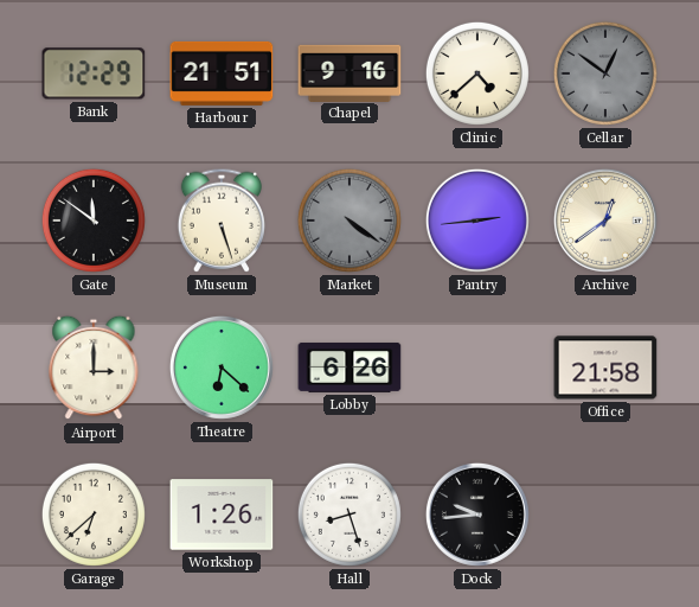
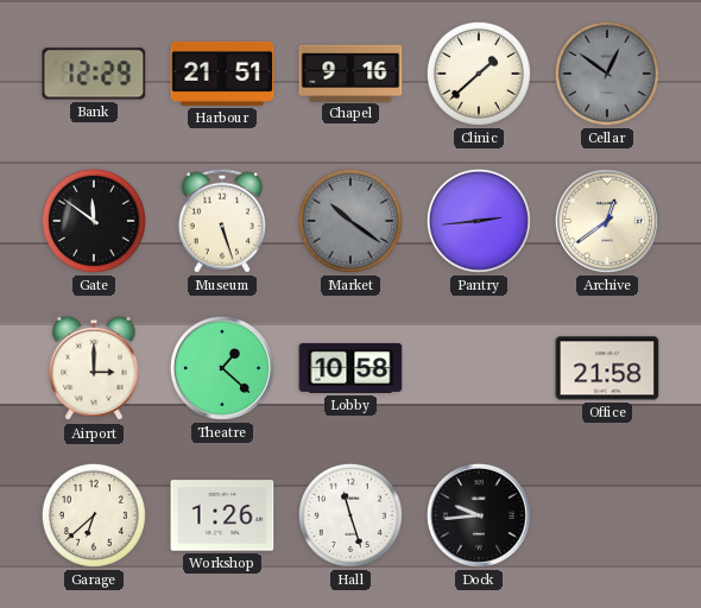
Clinic: 4:38 -> 1:38
Market: 4:21 -> 10:21
Theatre: 6:22 -> 1:22
Lobby: 6:26 -> 10:58
Hall: 8:27 -> 11:27
